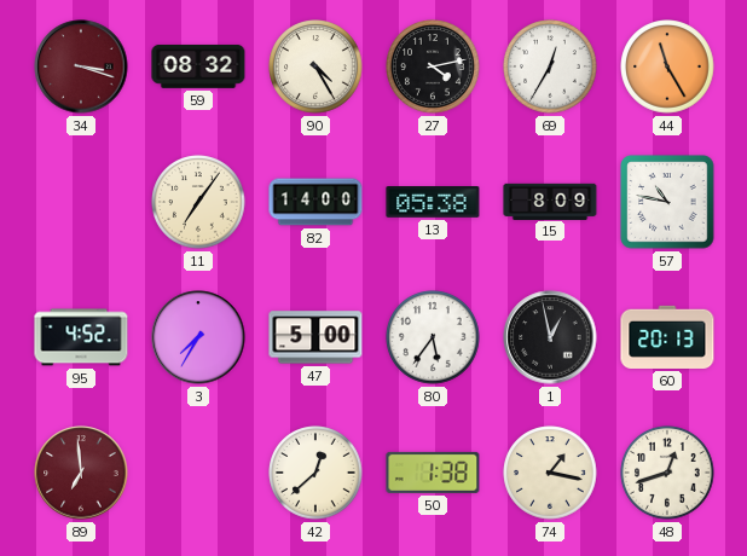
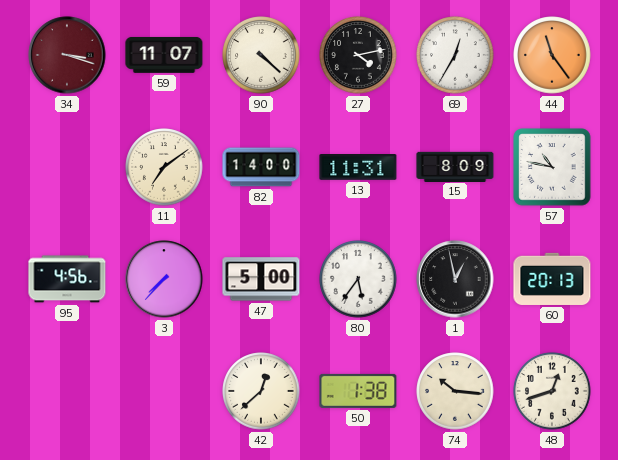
59: 08:32 -> 11:07
90: 4:25 -> 4:22
44: 11:25 -> 11:24
11: 7:06 -> 7:09
13: 05:38 -> 11:31
95: 4:52 -> 4:56
3: 7:35 -> 7:37
89: 6:59 -> none
74: 1:17 -> 10:16
